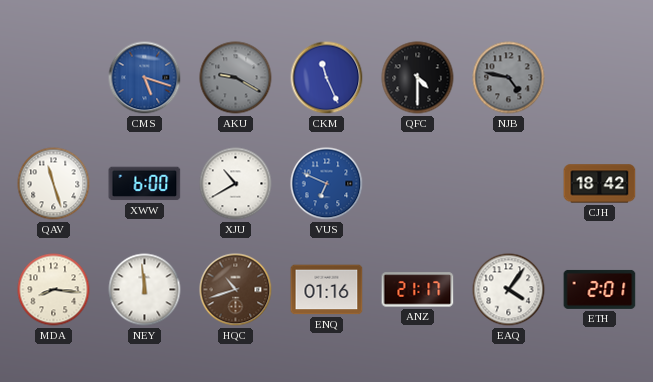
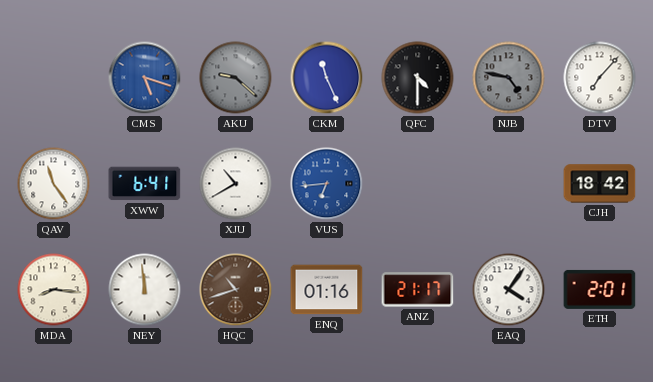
AKU: 9:20 -> 9:22
DTV: none -> 7:07
QAV: 11:27 -> 11:24
XWW: 6:00 -> 6:41
VUS: 6:49 -> 6:44
